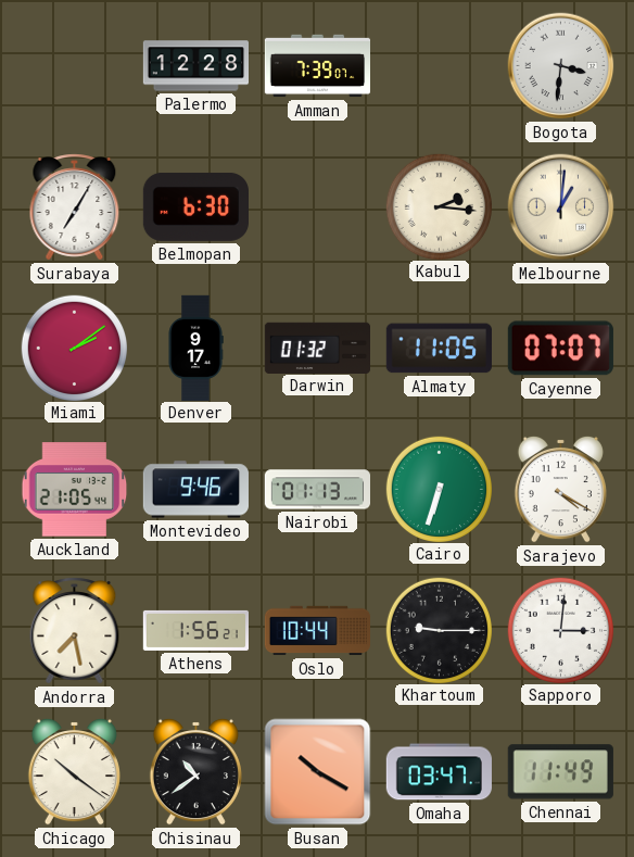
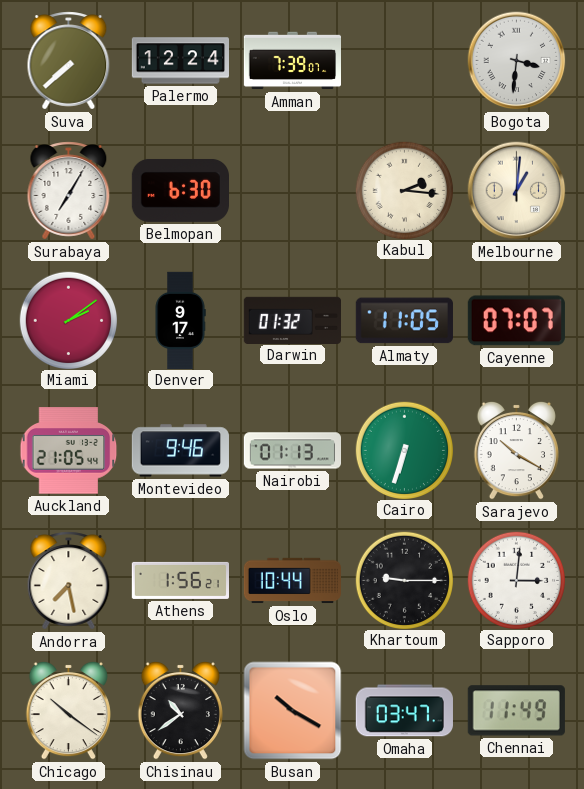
Suva: none -> 7:38
Palermo: 12:28 -> 12:24
Sarajevo: 4:20 -> 10:20
